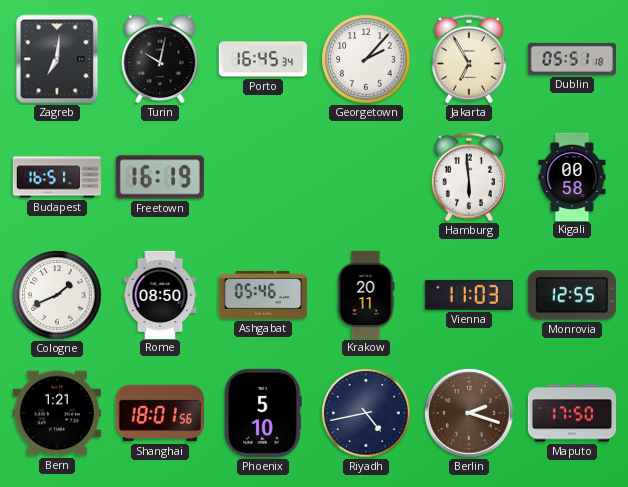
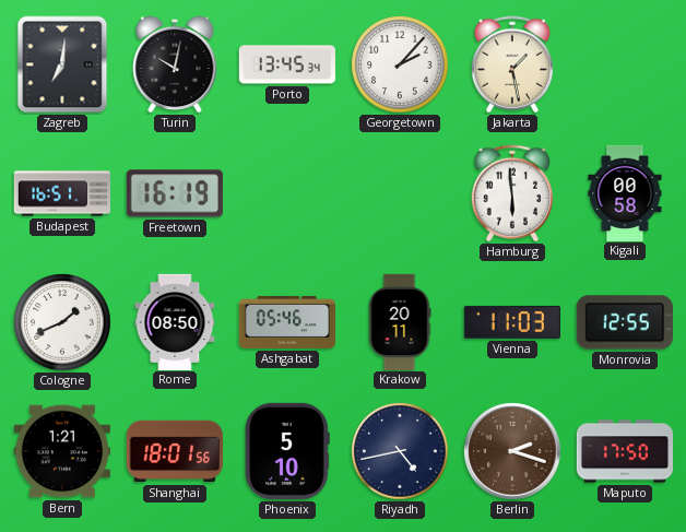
Porto: 16:45 -> 13:45
Jakarta: 6:55 -> 1:28
Dublin: 05:51 -> none
